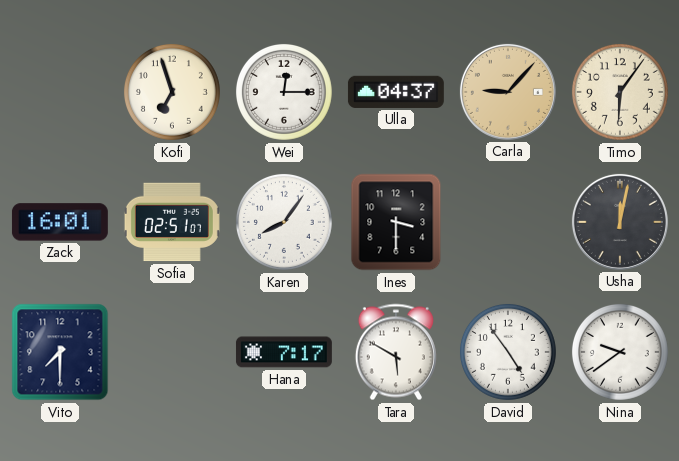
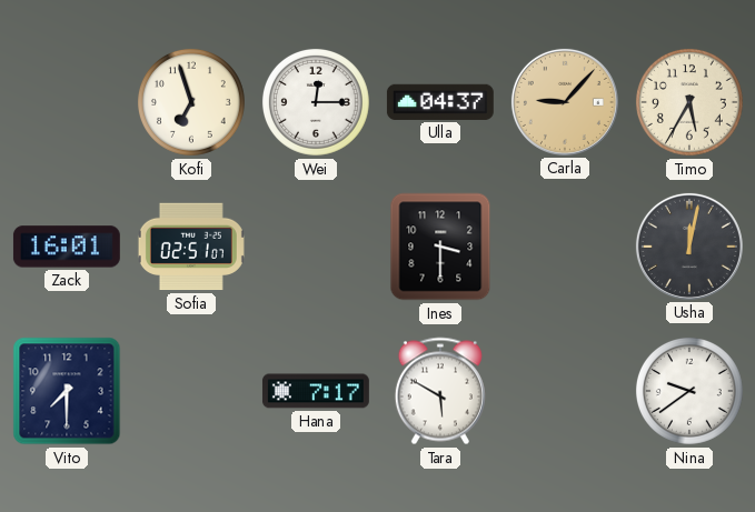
Timo: 6:06 -> 5:35
Karen: 8:06 -> none
David: 4:54 -> none
